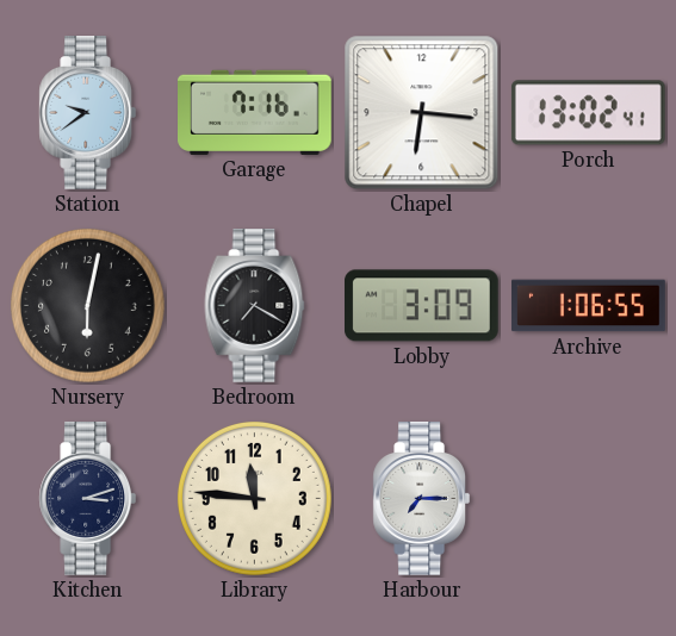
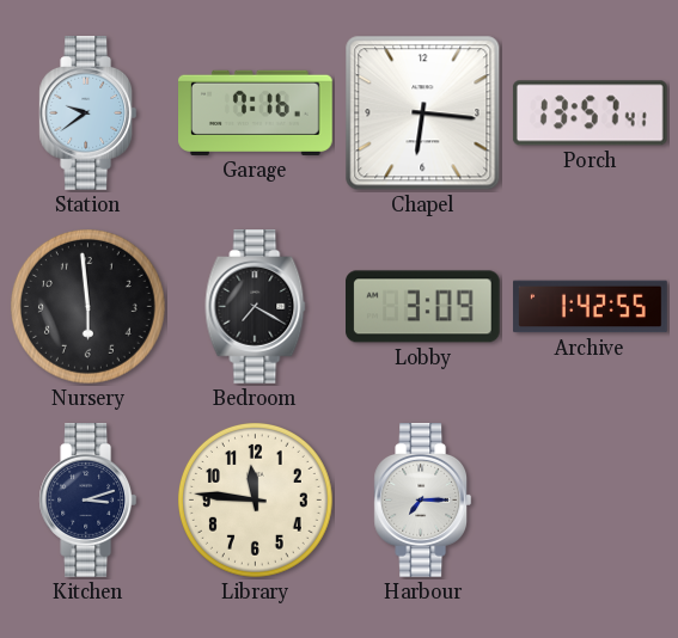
Porch: 13:02 -> 13:57
Nursery: 6:02 -> 5:59
Archive: 1:06 -> 1:42
